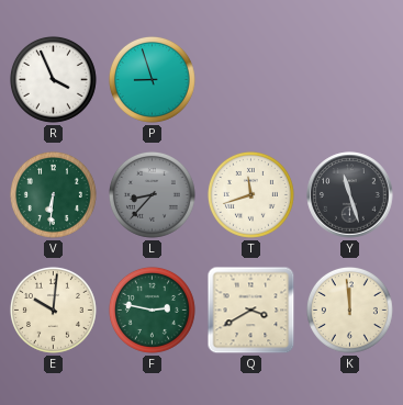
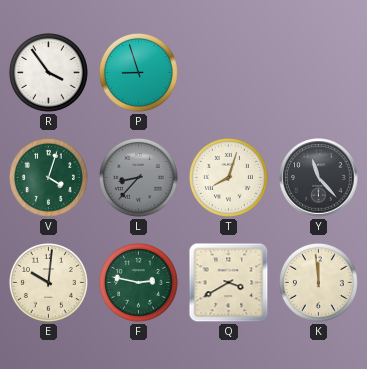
R: 3:56 -> 3:54
V: 6:31 -> 4:03
T: 11:42 -> 8:03
Y: 11:27 -> 11:23
